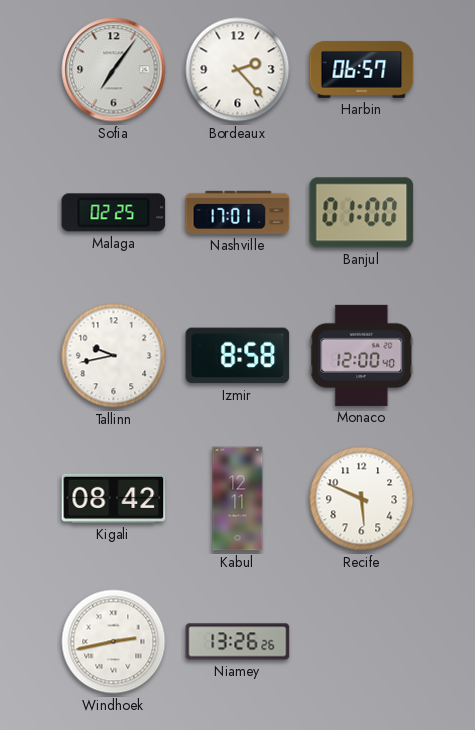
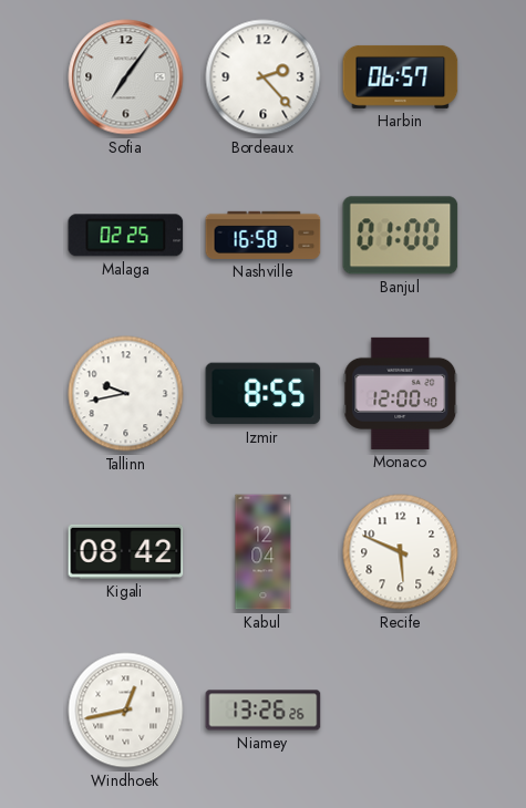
Nashville: 17:01 -> 16:58
Izmir: 8:58 -> 8:55
Kabul: 12:11 -> 12:04
Windhoek: 2:43 -> 12:43
